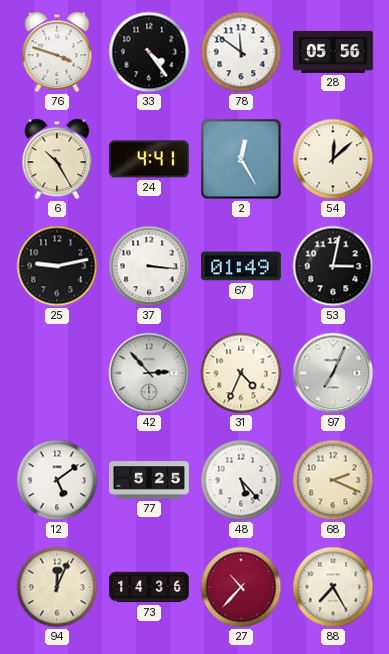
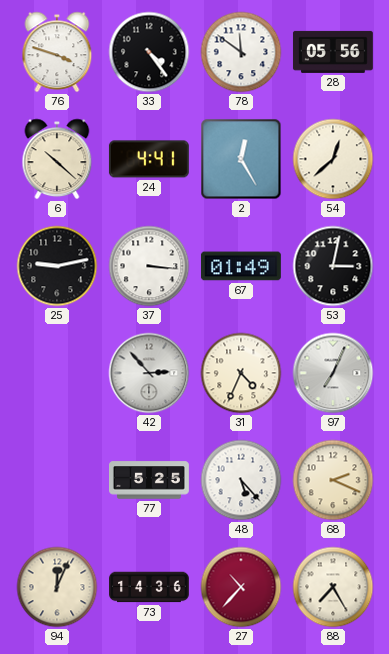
6: 10:25 -> 10:22
54: 12:08 -> 12:38
12: 5:09 -> none
